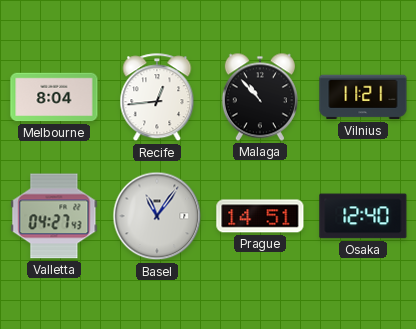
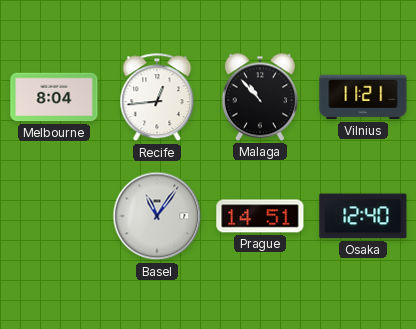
Valletta: 04:27 -> none
